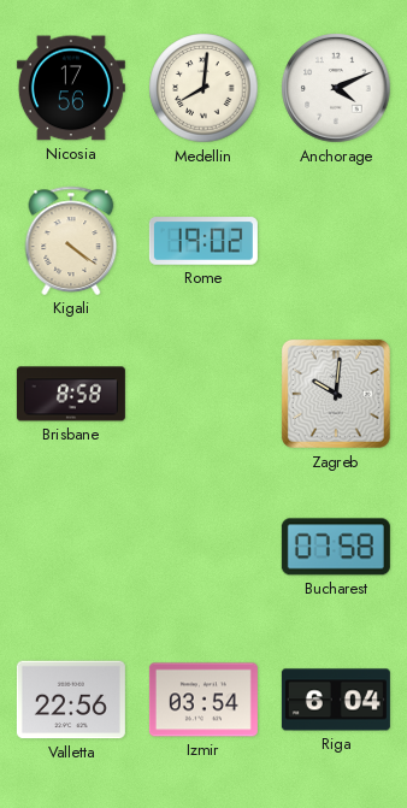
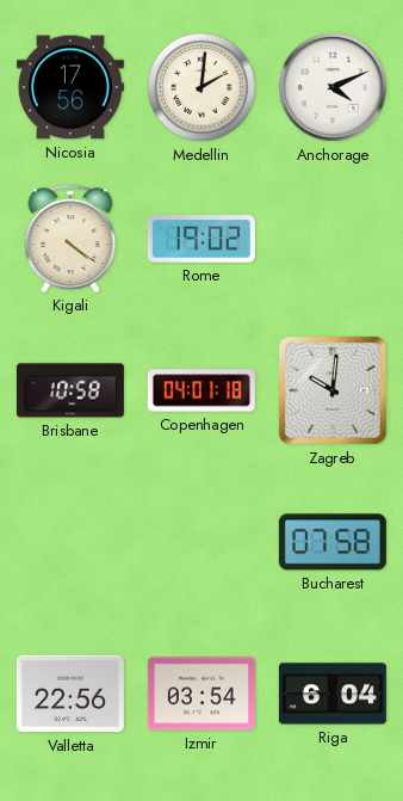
Medellin: 8:01 -> 2:01
Brisbane: 8:58 -> 10:58
Copenhagen: none -> 04:01
